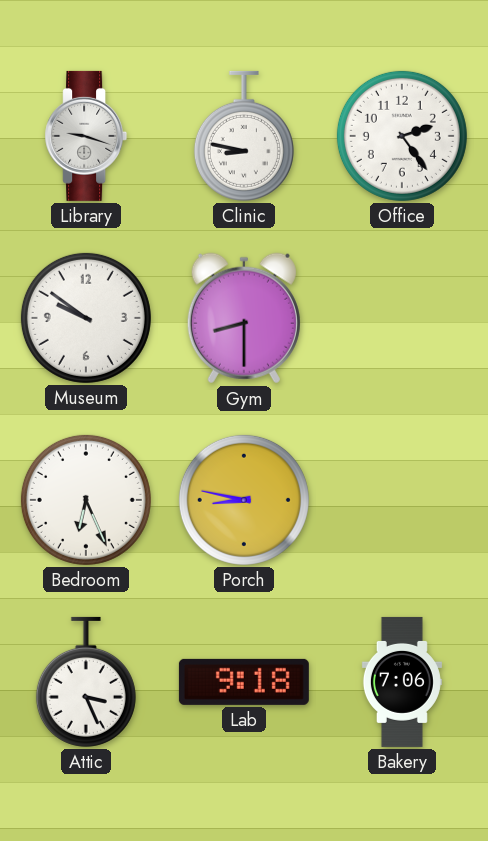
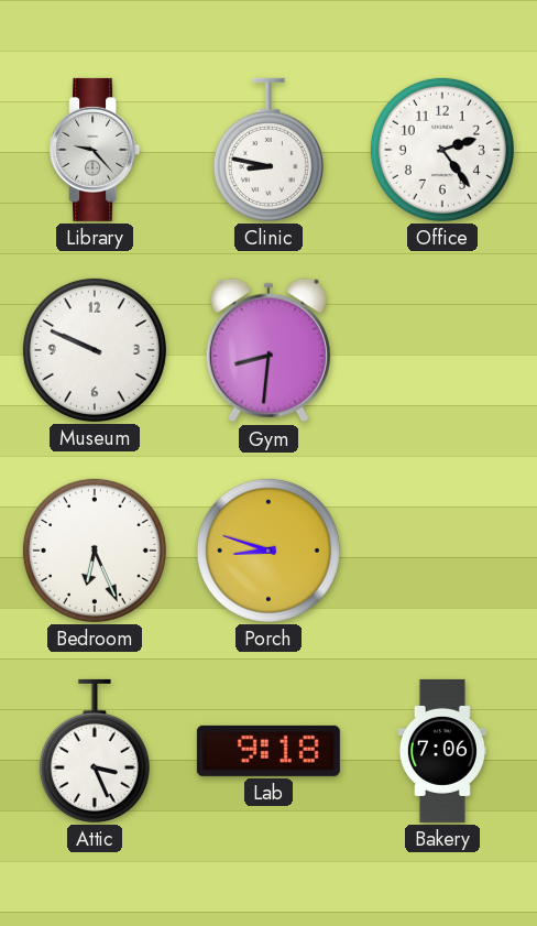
Library: 9:18 -> 9:23
Museum: 9:51 -> 9:49
Gym: 8:30 -> 8:31
Porch: 8:47 -> 8:48
